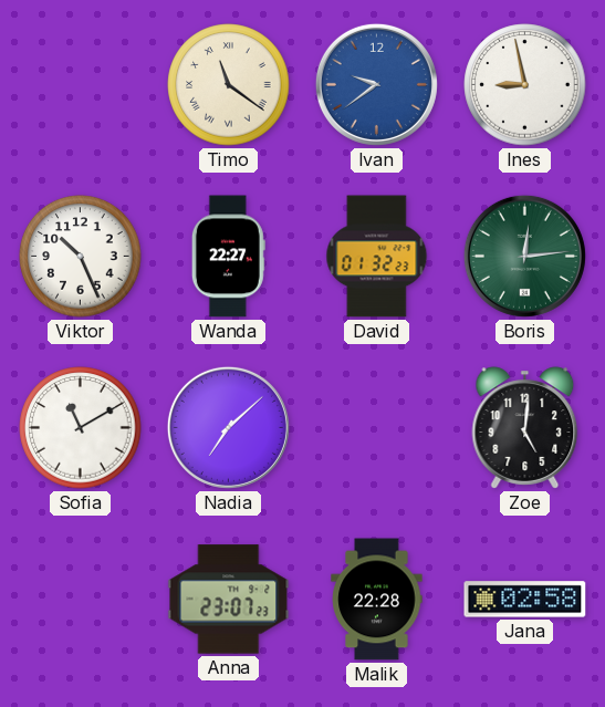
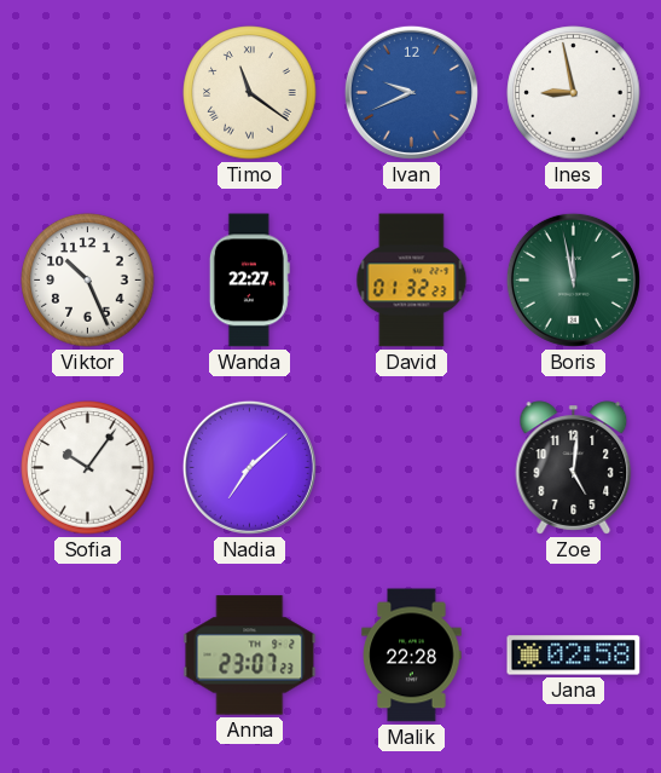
Ivan: 9:39 -> 9:41
Boris: 12:14 -> 11:58
Sofia: 11:10 -> 10:06
